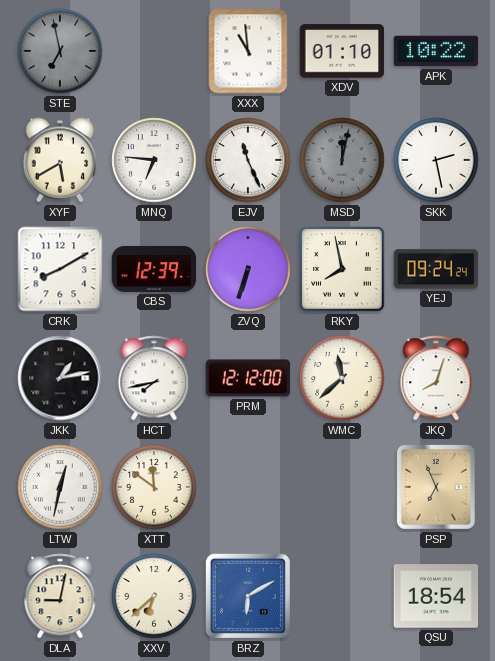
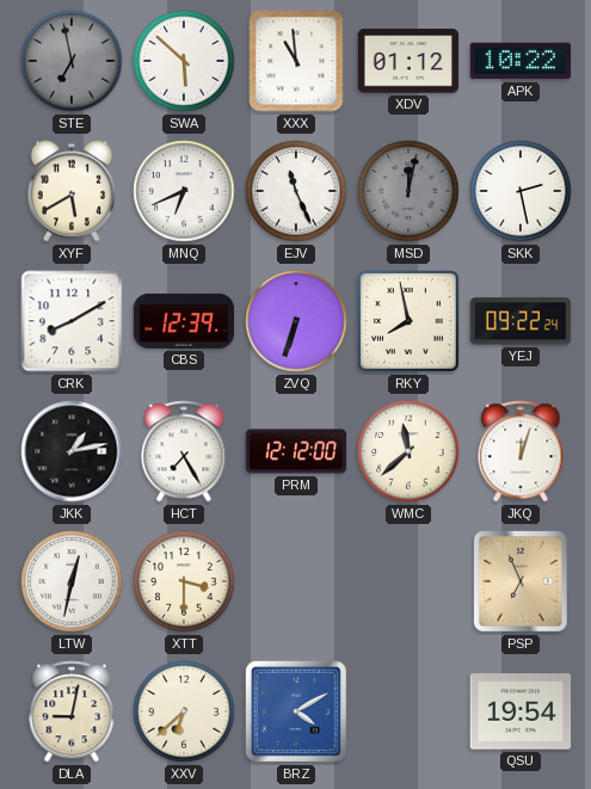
SWA: none -> 5:52
XDV: 01:10 -> 01:12
MNQ: 6:46 -> 6:41
YEJ: 09:24 -> 09:22
HCT: 7:43 -> 7:25
JKQ: 8:03 -> 12:03
XTT: 11:51 -> 3:30
BRZ: 6:10 -> 4:10
QSU: 18:54 -> 19:54
